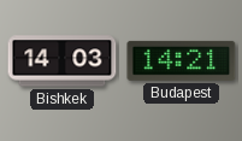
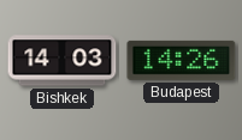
Budapest: 14:21 -> 14:26
